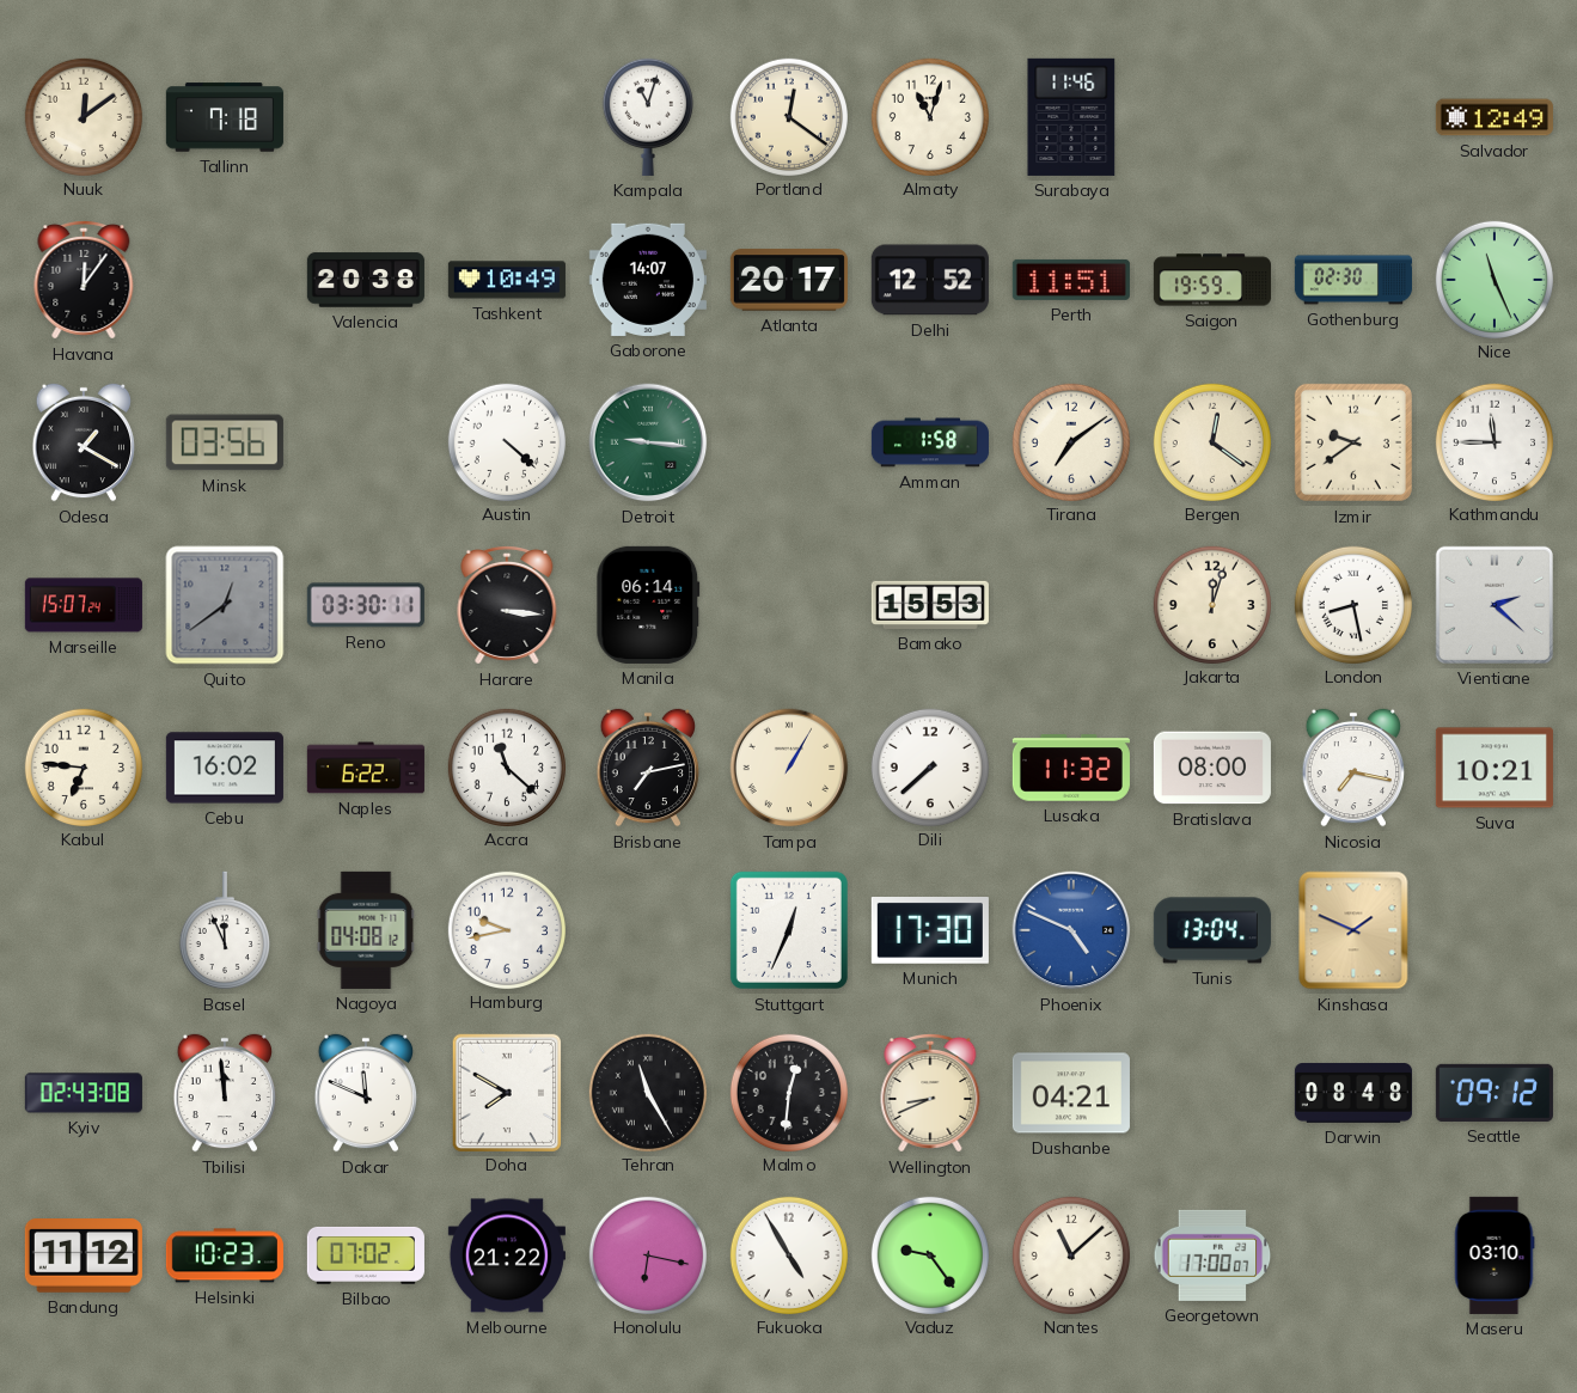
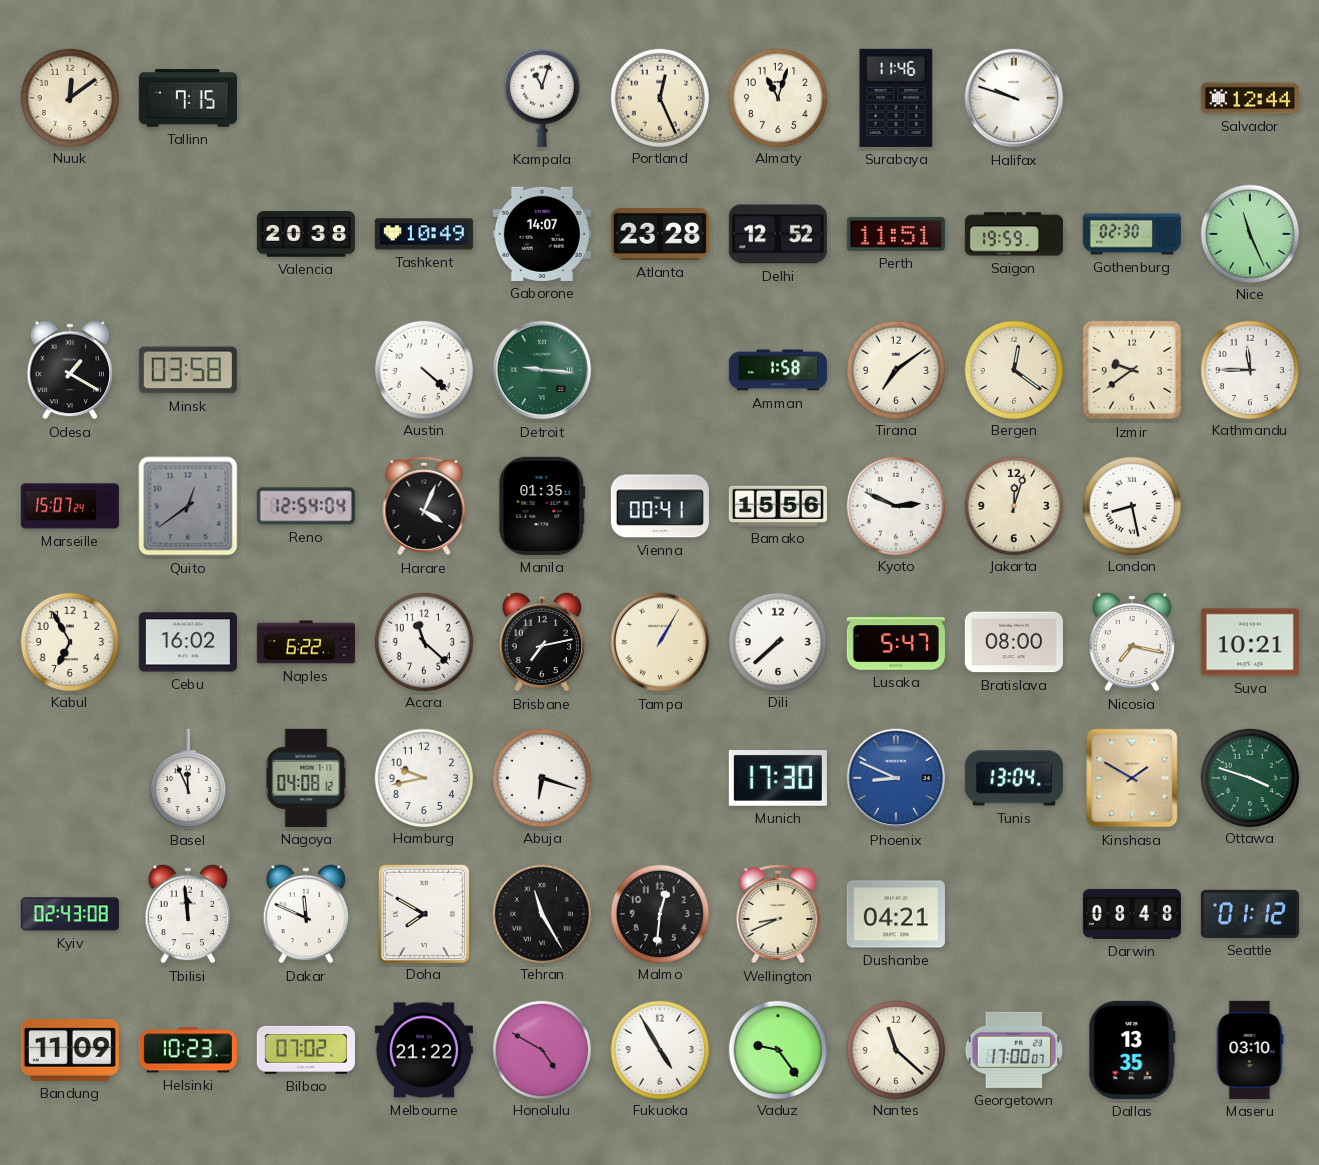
Tallinn: 7:18 -> 7:15
Portland: 12:21 -> 12:26
Halifax: none -> 9:48
Salvador: 12:49 -> 12:44
Havana: 12:06 -> none
Atlanta: 20:17 -> 23:28
Minsk: 03:56 -> 03:58
Reno: 03:30 -> 12:54
Harare: 3:16 -> 4:04
Manila: 06:14 -> 01:35
Vienna: none -> 00:41
Bamako: 15:53 -> 15:56
Kyoto: none -> 2:49
Vientiane: 2:22 -> none
Kabul: 6:46 -> 6:55
Lusaka: 11:32 -> 5:47
Abuja: none -> 6:18
Stuttgart: 12:34 -> none
Phoenix: 4:49 -> 8:49
Kinshasa: 1:49 -> 1:50
Ottawa: none -> 3:48
Seattle: 09:12 -> 01:12
Bandung: 11:12 -> 11:09
Honolulu: 6:17 -> 4:50
Nantes: 11:08 -> 11:22
Dallas: none -> 13:35
